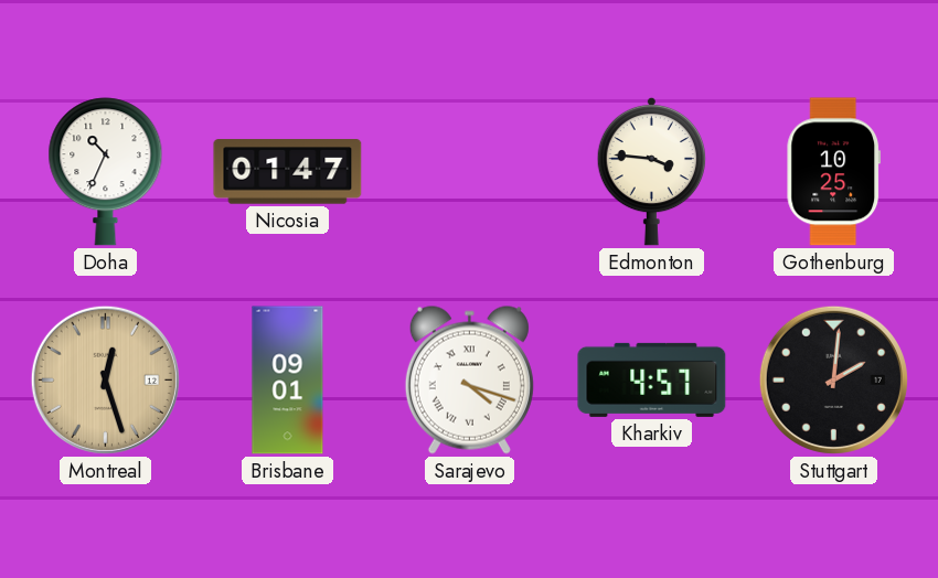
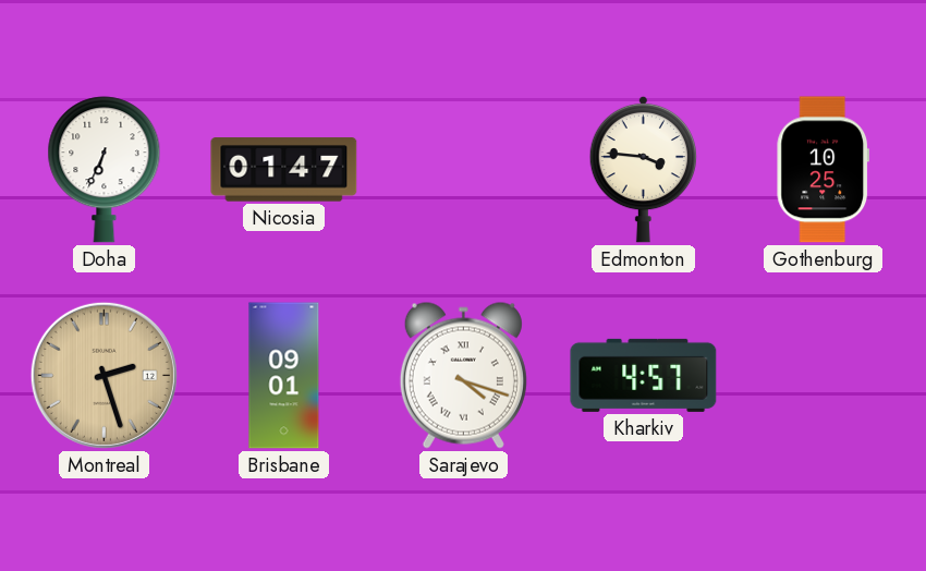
Doha: 10:34 -> 6:34
Montreal: 12:27 -> 2:27
Stuttgart: 2:01 -> none
